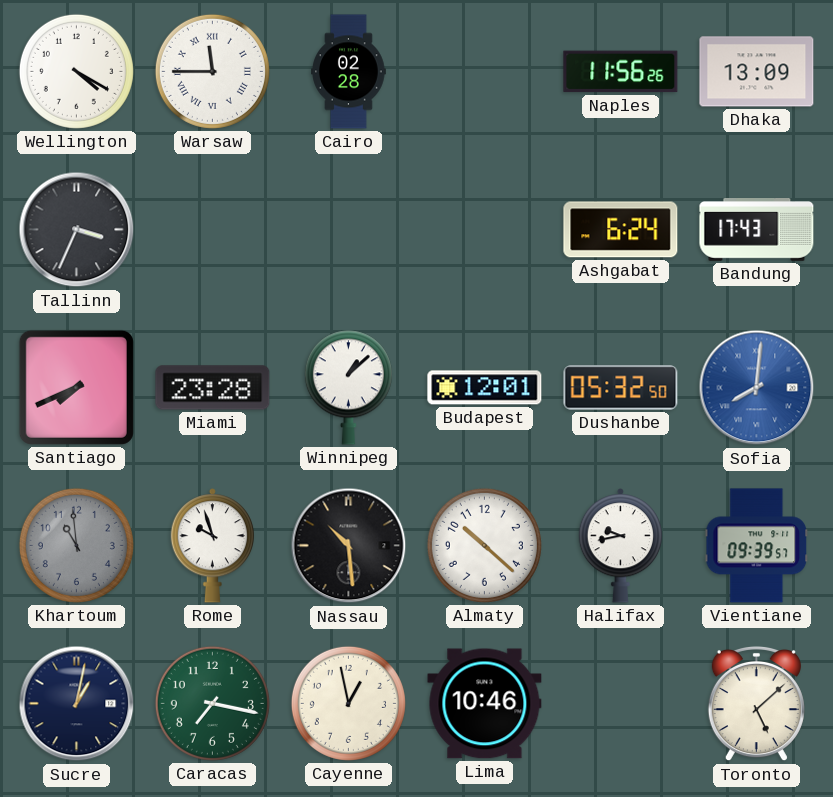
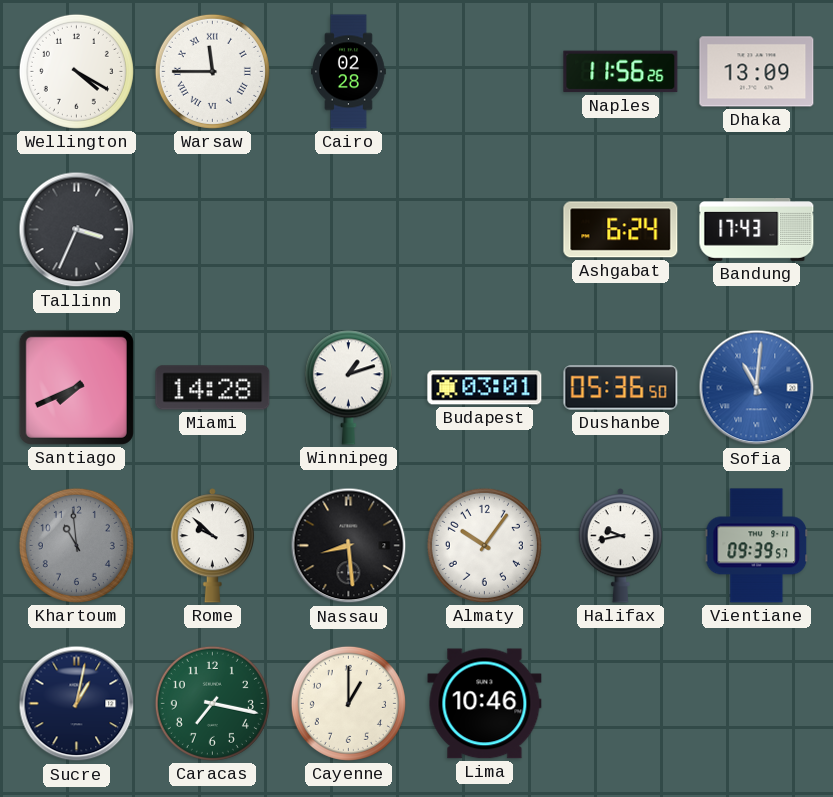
Miami: 23:28 -> 14:28
Winnipeg: 1:08 -> 1:12
Budapest: 12:01 -> 03:01
Dushanbe: 05:32 -> 05:36
Sofia: 8:01 -> 11:01
Rome: 9:57 -> 9:52
Nassau: 10:29 -> 8:29
Almaty: 10:22 -> 10:06
Cayenne: 12:58 -> 1:00
Toronto: 5:08 -> none
